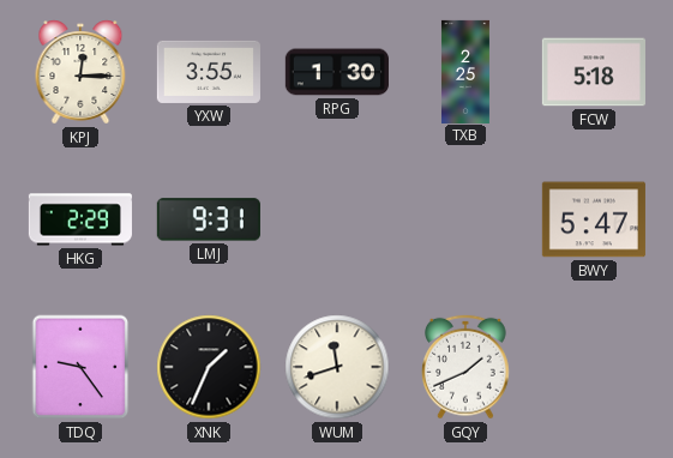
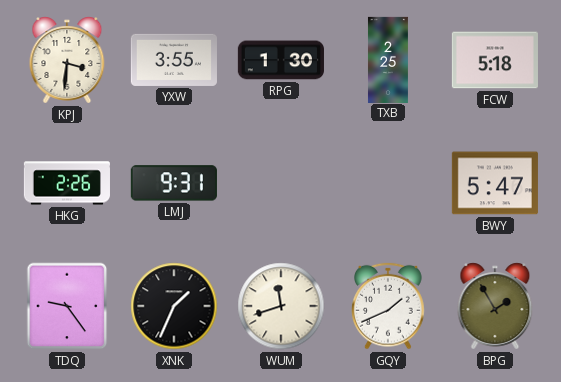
KPJ: 12:15 -> 3:31
HKG: 2:29 -> 2:26
BPG: none -> 1:55
